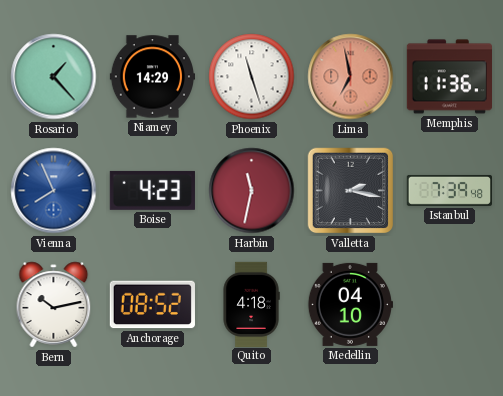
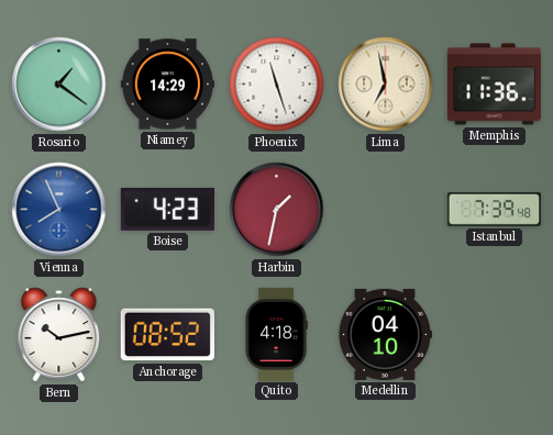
Rosario: 1:23 -> 1:21
Lima dial: salmon -> cream
Harbin: 11:32 -> 1:32
Valletta: 2:17 -> none
